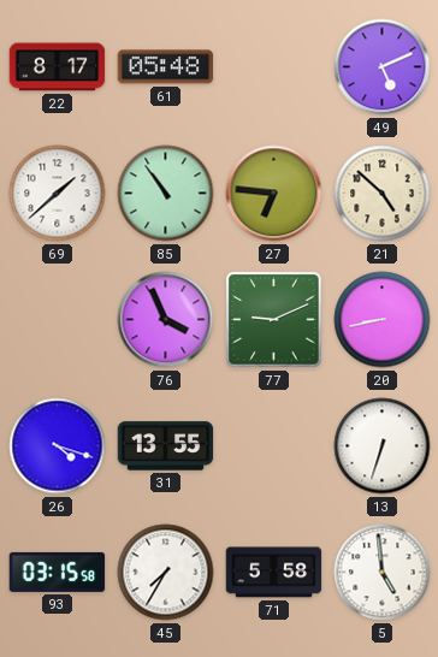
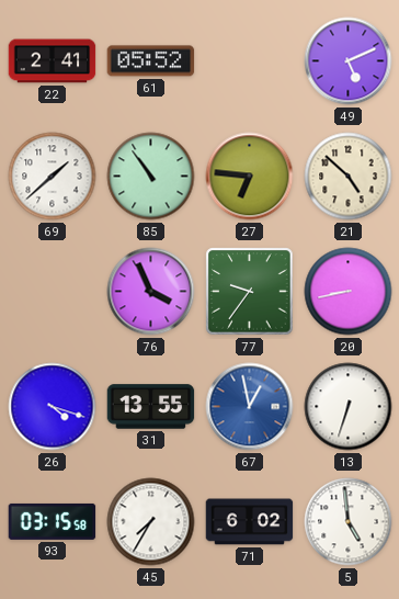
22: 8:17 -> 2:41
61: 05:48 -> 05:52
77: 9:11 -> 9:36
67: none -> 12:58
71: 5:58 -> 6:02
